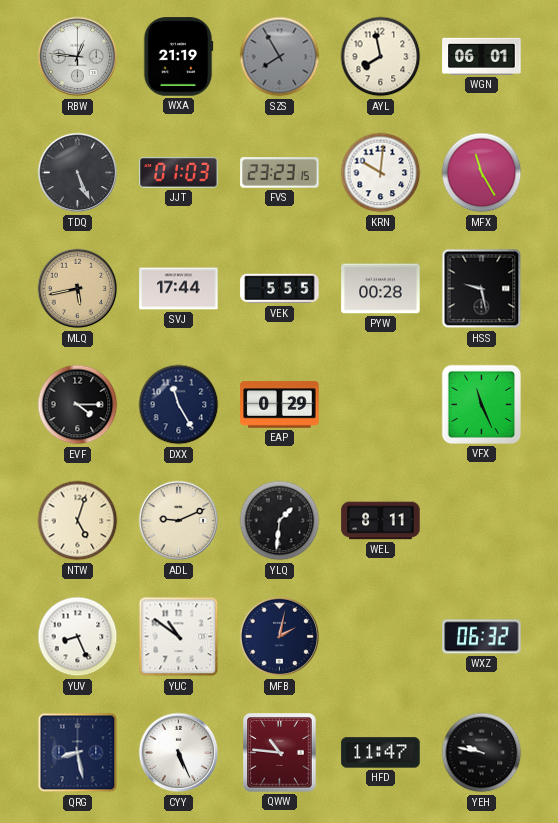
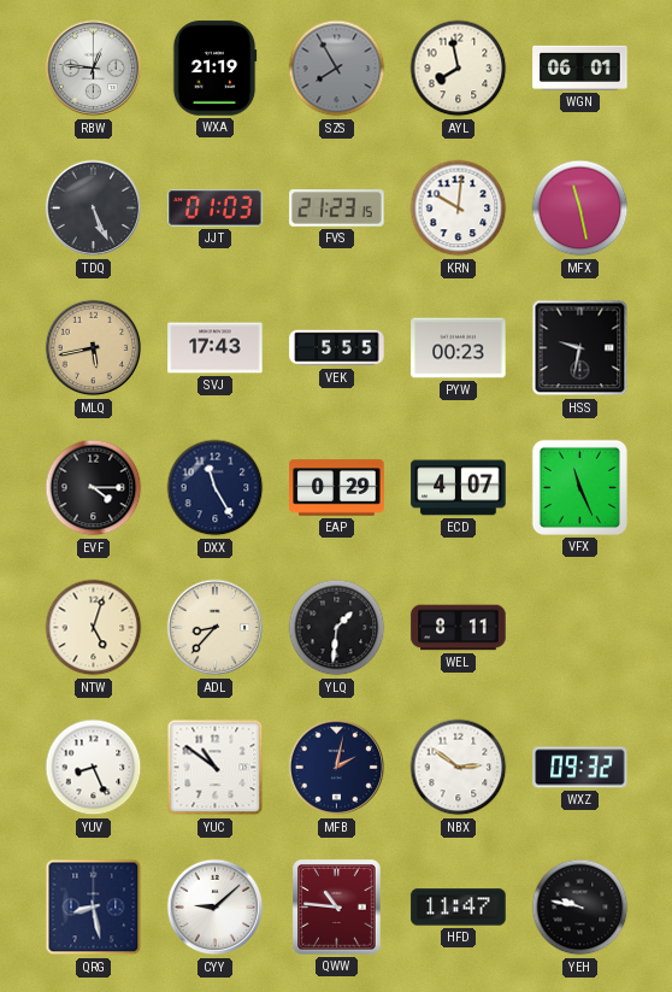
FVS: 23:23 -> 21:23
MFX: 11:25 -> 11:28
SVJ: 17:44 -> 17:43
PYW: 00:28 -> 00:23
HSS: 9:28 -> 9:32
ECD: none -> 4:07
ADL: 9:11 -> 8:37
NBX: none -> 2:51
WXZ: 06:32 -> 09:32
CYY: 5:26 -> 9:08
